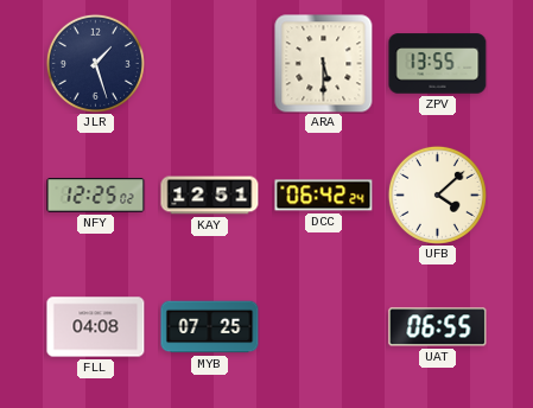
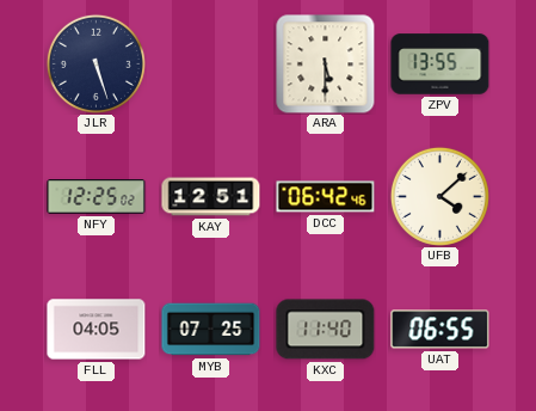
JLR: 1:27 -> 5:27
DCC: 06:42:24 -> 06:42:46
FLL: 04:08 -> 04:05
KXC: none -> 11:40
